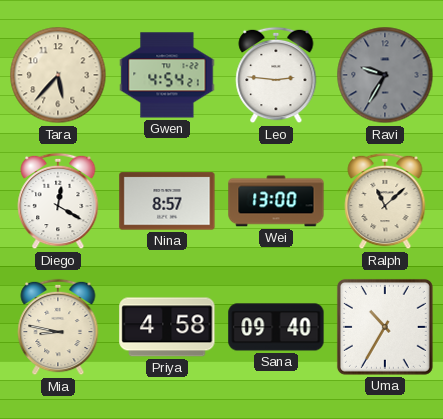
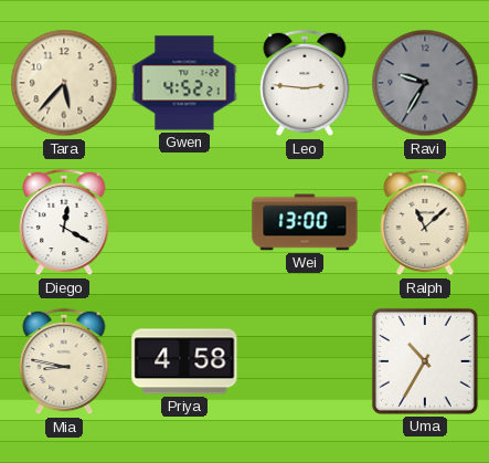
Gwen: 4:54 -> 4:52
Nina: 8:57 -> none
Sana: 09:40 -> none
